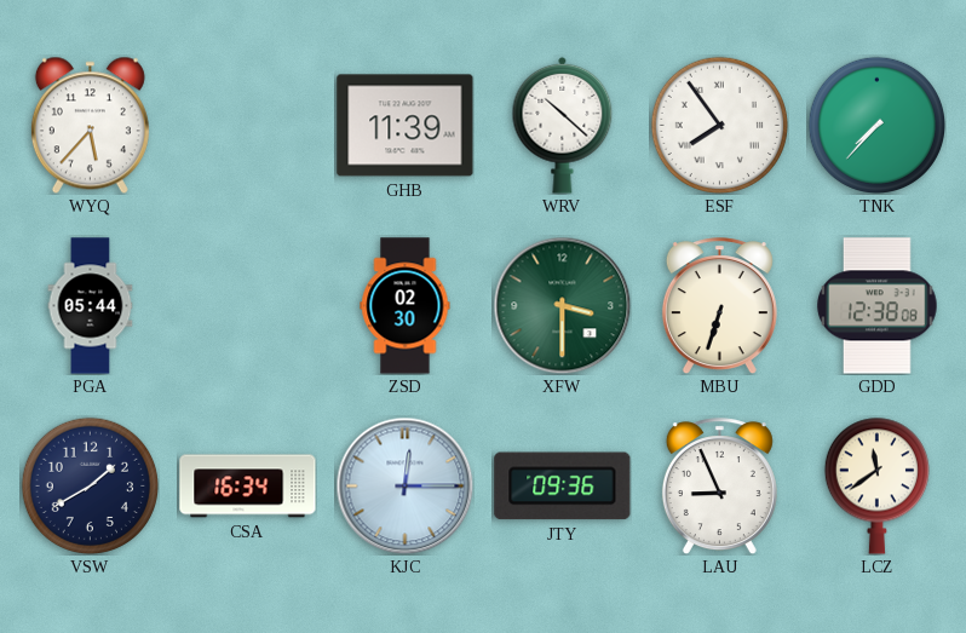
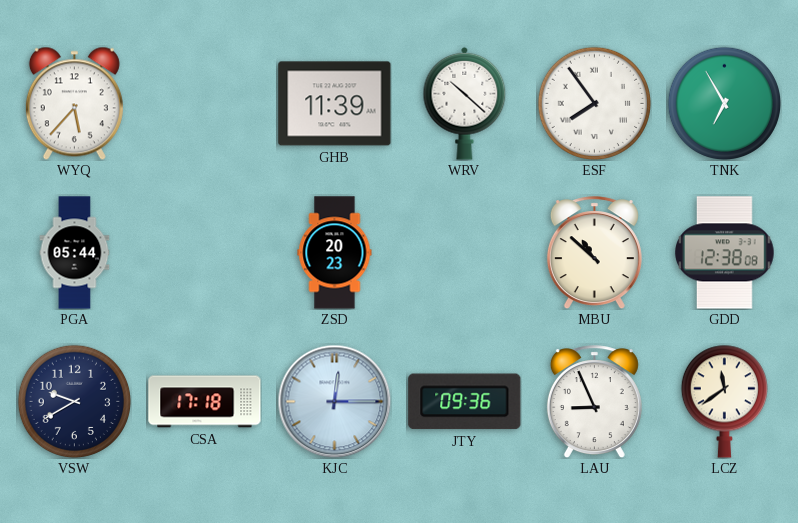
TNK: 7:37 -> 6:55
ZSD: 02:30 -> 20:23
XFW: 3:30 -> none
MBU: 6:33 -> 10:52
VSW: 1:40 -> 9:40
CSA: 16:34 -> 17:18
